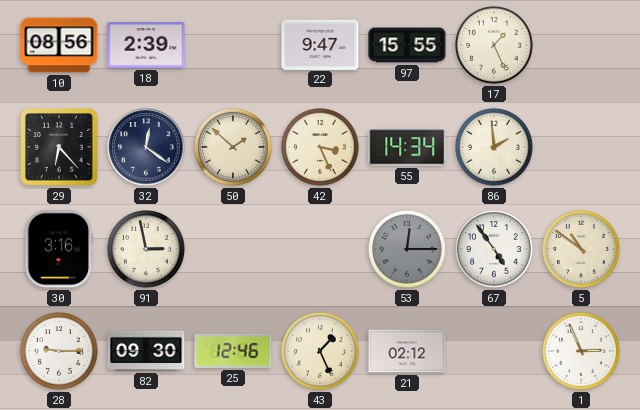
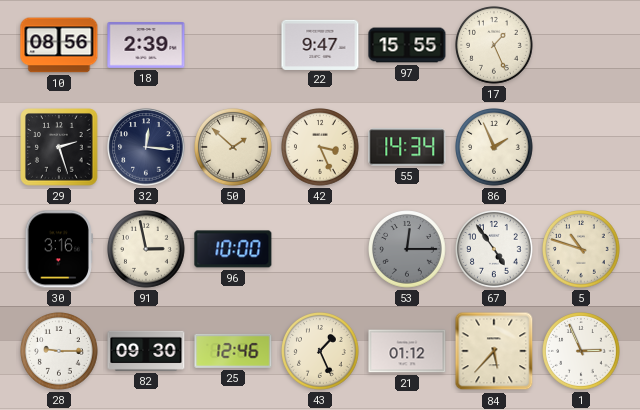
29: 6:23 -> 2:27
32: 12:21 -> 12:16
86: 1:59 -> 1:56
96: none -> 10:00
5: 10:51 -> 10:48
21: 02:12 -> 01:12
84: none -> 5:37
